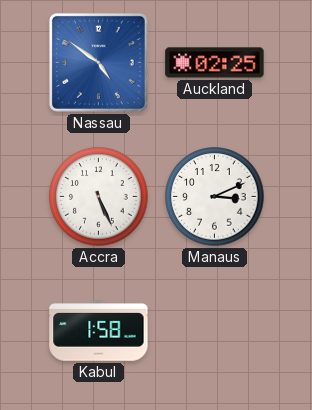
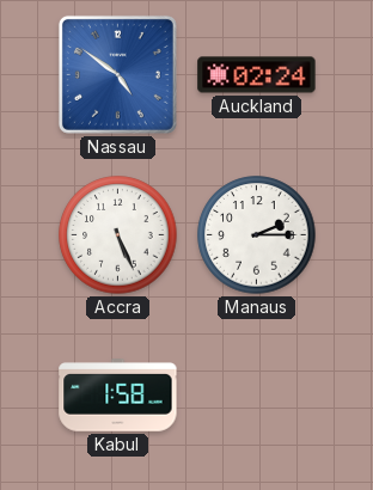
Auckland: 02:25 -> 02:24
Manaus: 3:11 -> 2:15
